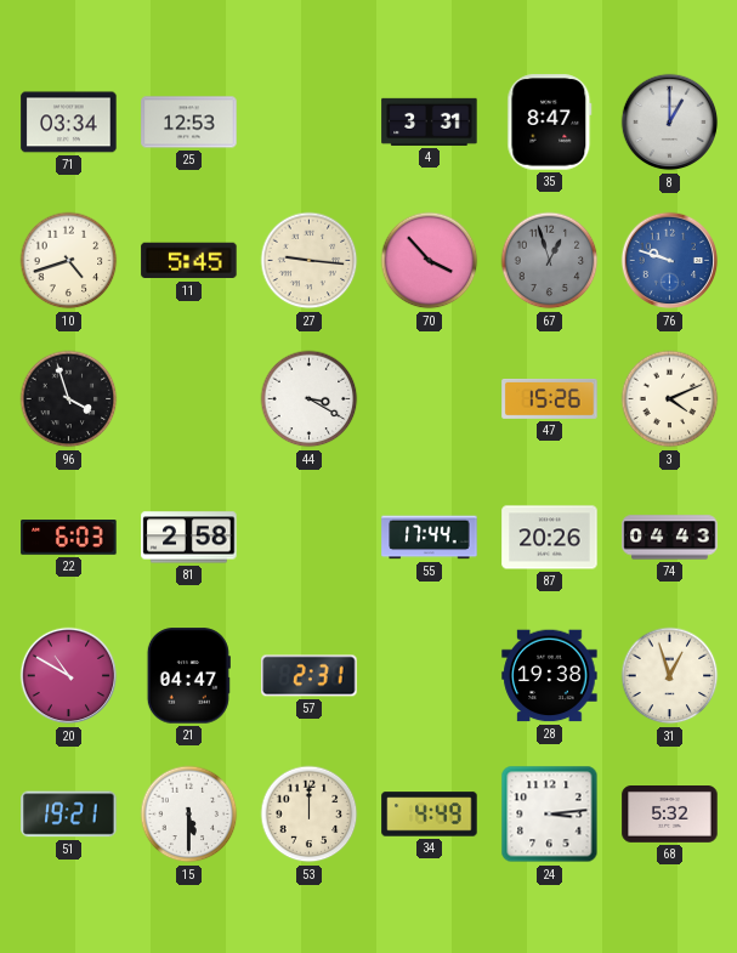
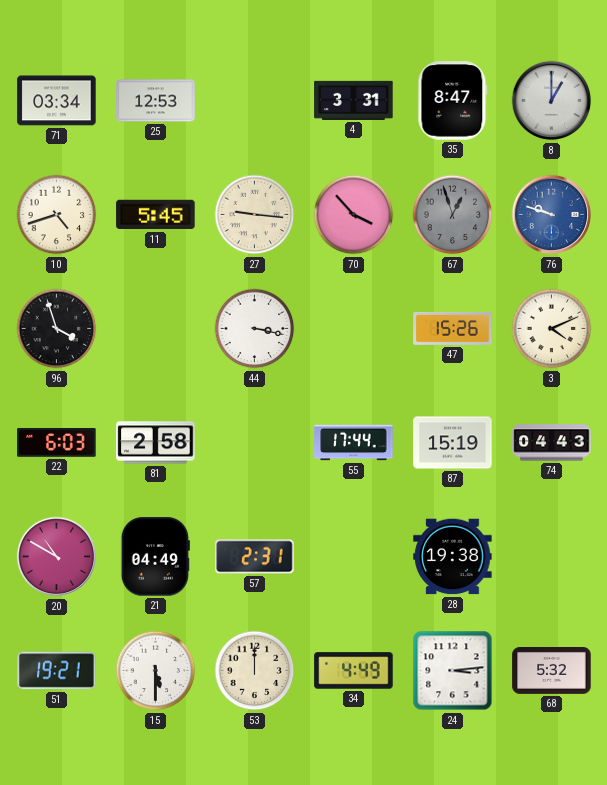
44: 3:20 -> 3:17
87: 20:26 -> 15:19
21: 04:47 -> 04:49
31: 12:57 -> none
